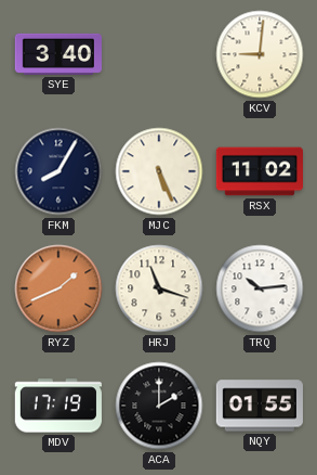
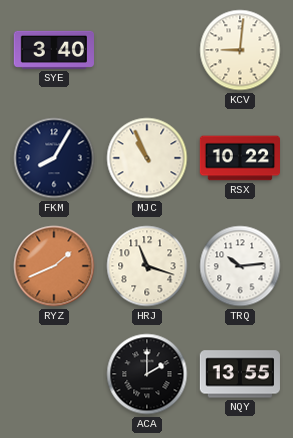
MJC: 5:26 -> 10:56
RSX: 11:02 -> 10:22
MDV: 17:19 -> none
NQY: 01:55 -> 13:55
